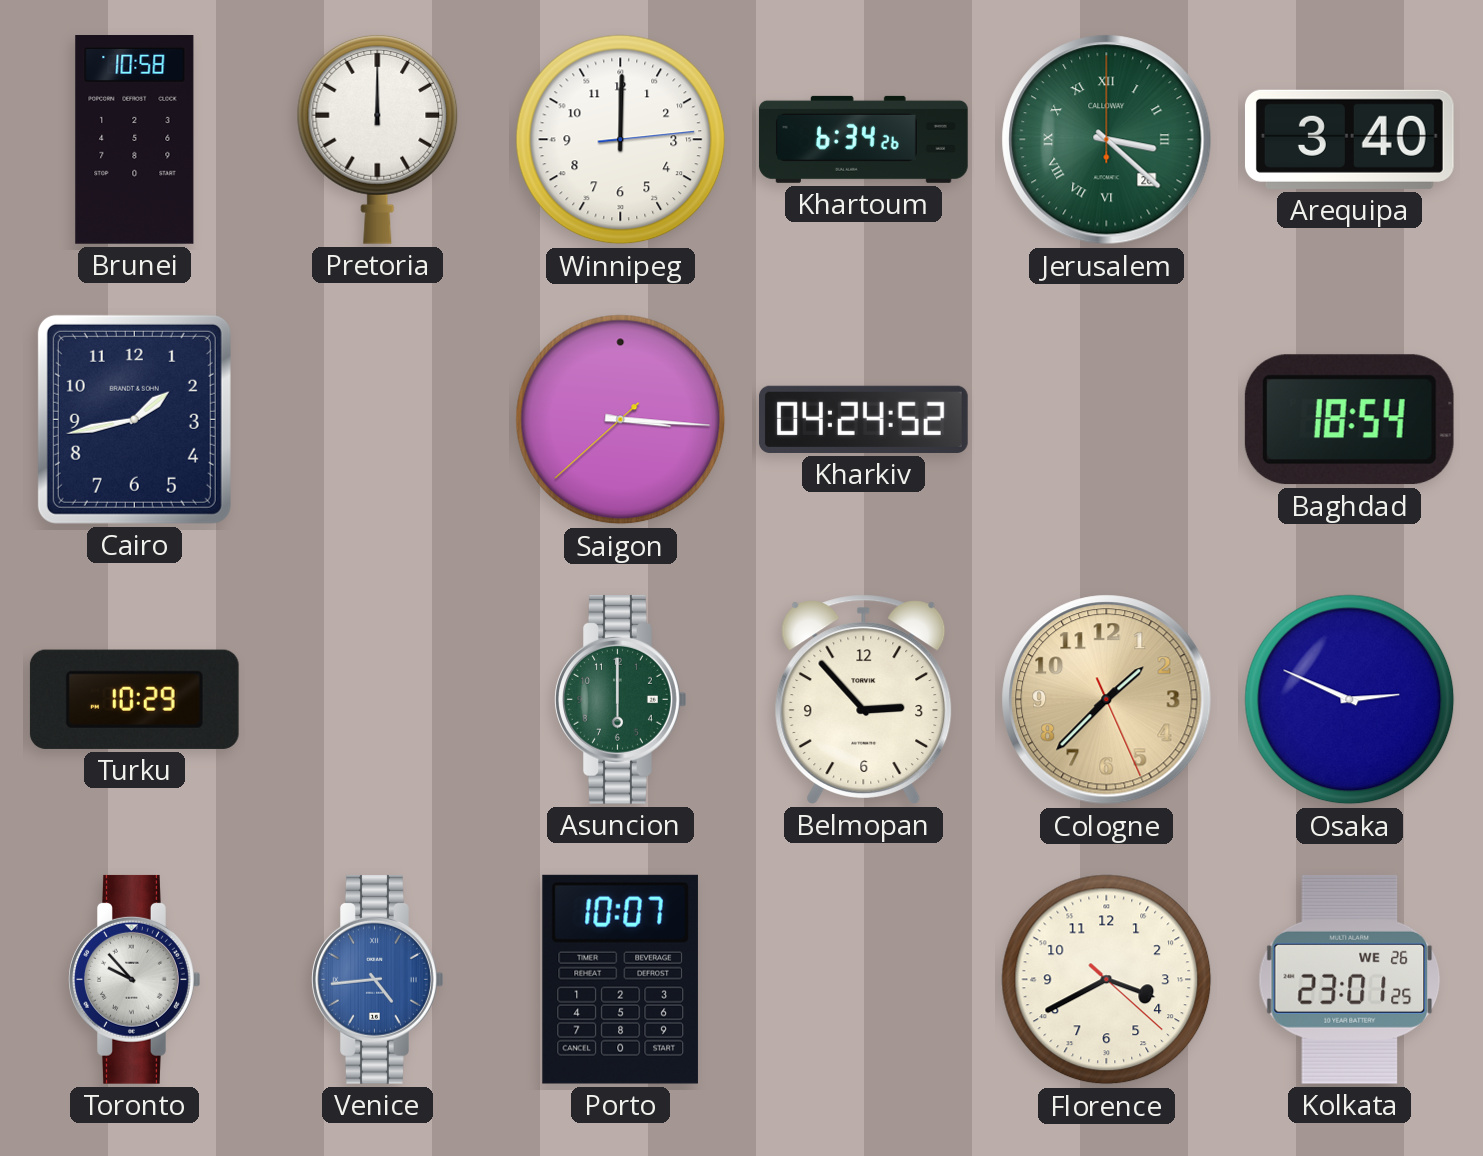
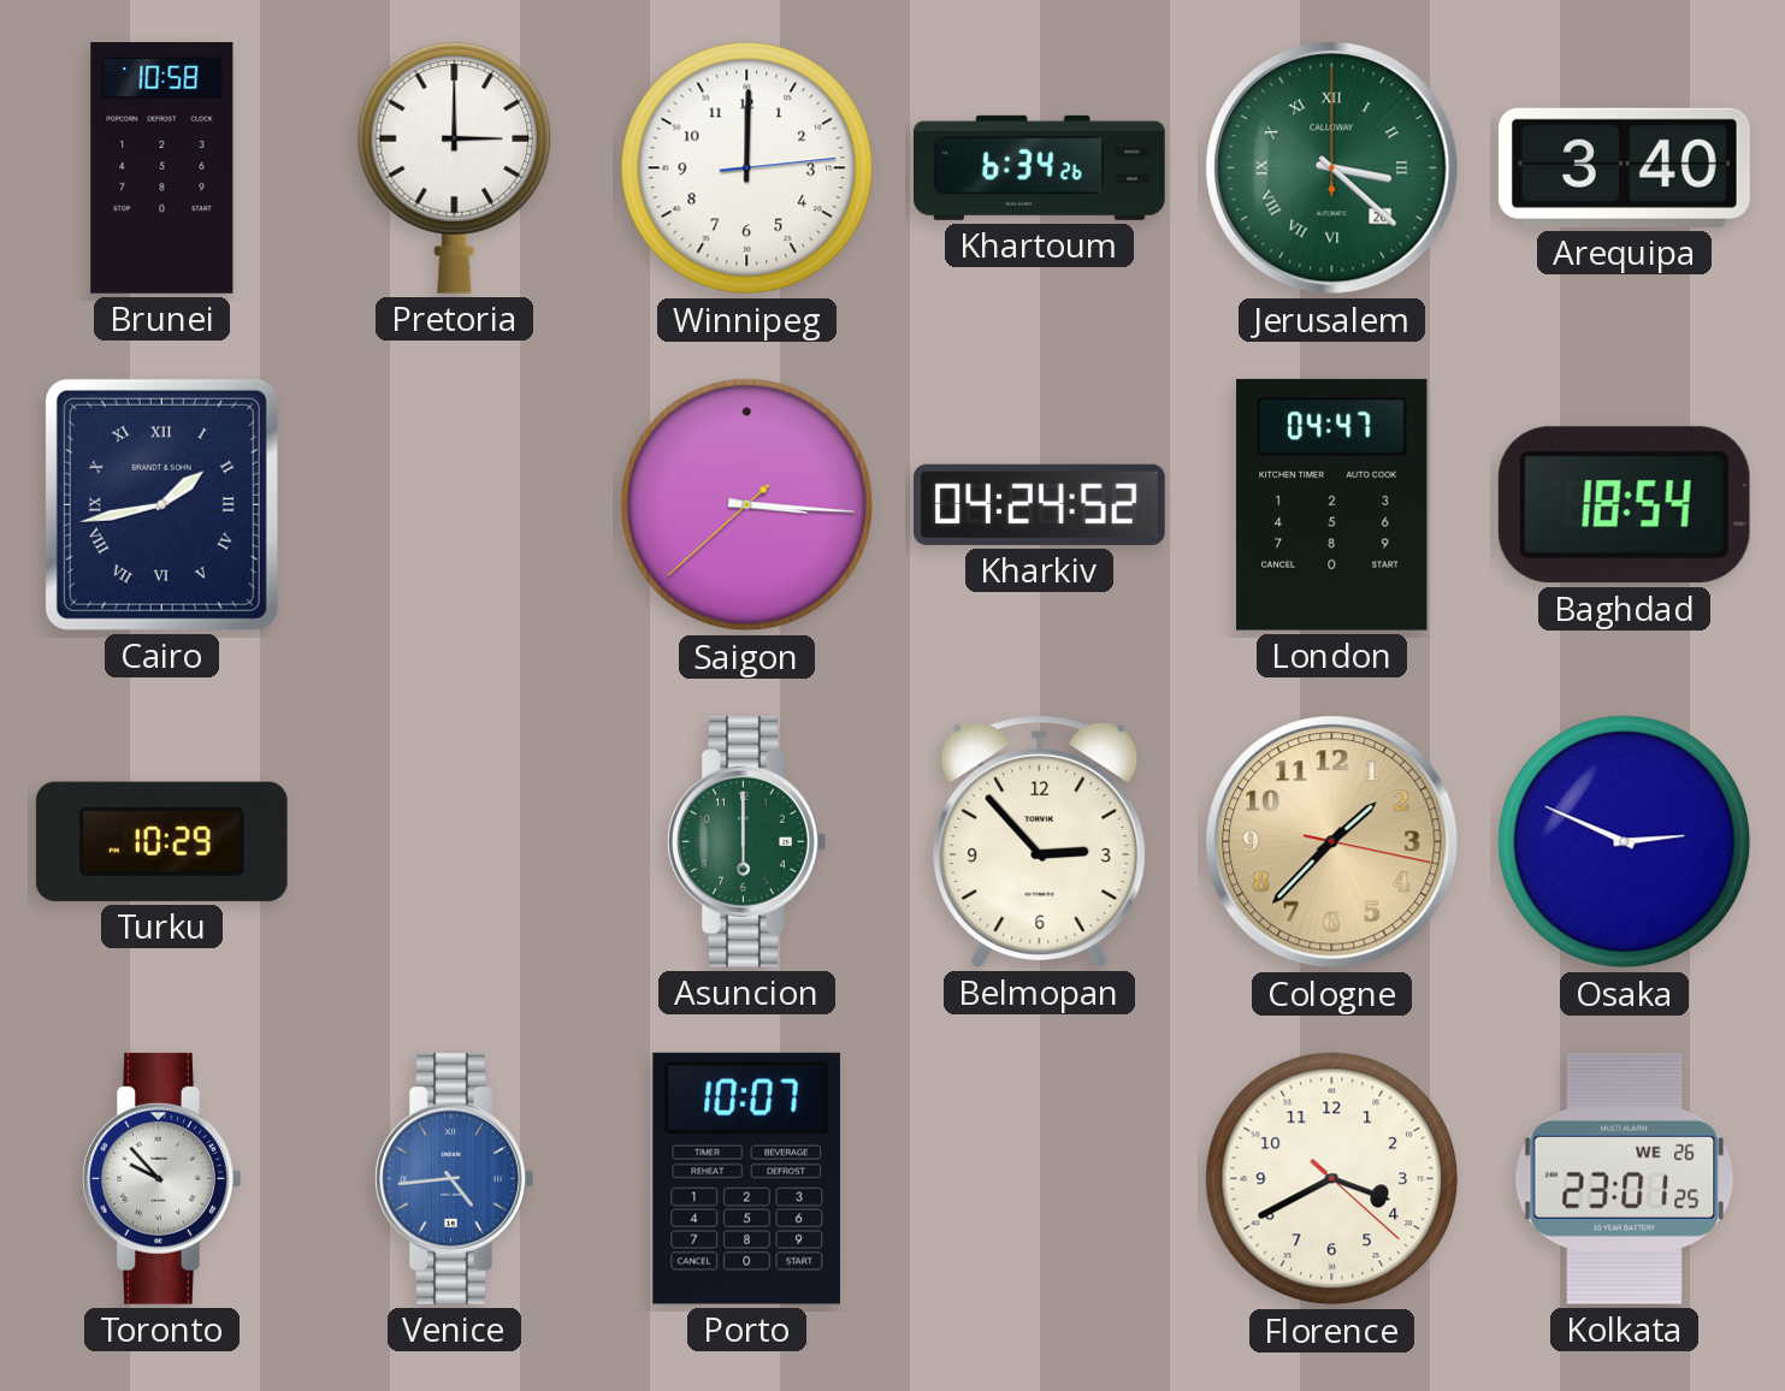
Pretoria: 12:00 -> 3:00
Cairo numerals: Arabic -> Roman
London: none -> 04:47
Cologne: 1:37:26 -> 1:37:17
